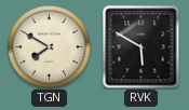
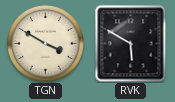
TGN: 7:50 -> 3:50
